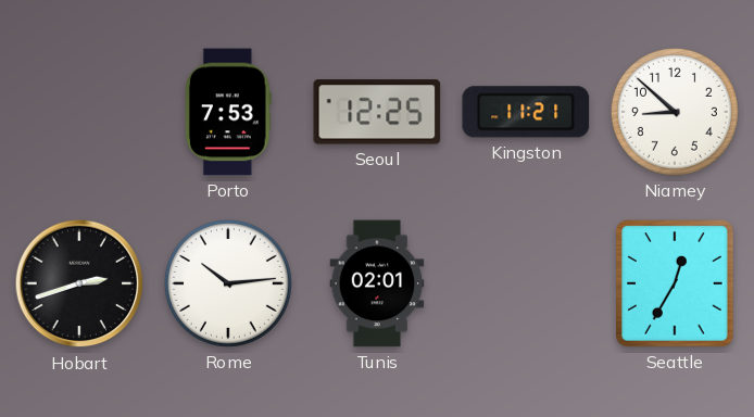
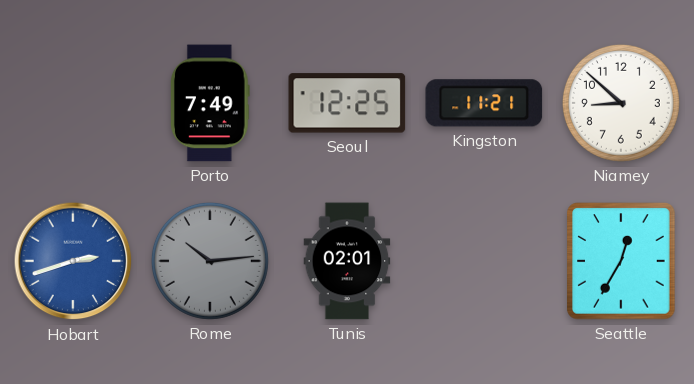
Porto: 7:53 -> 7:49
Hobart dial: black -> blue
Rome dial: white -> grey
